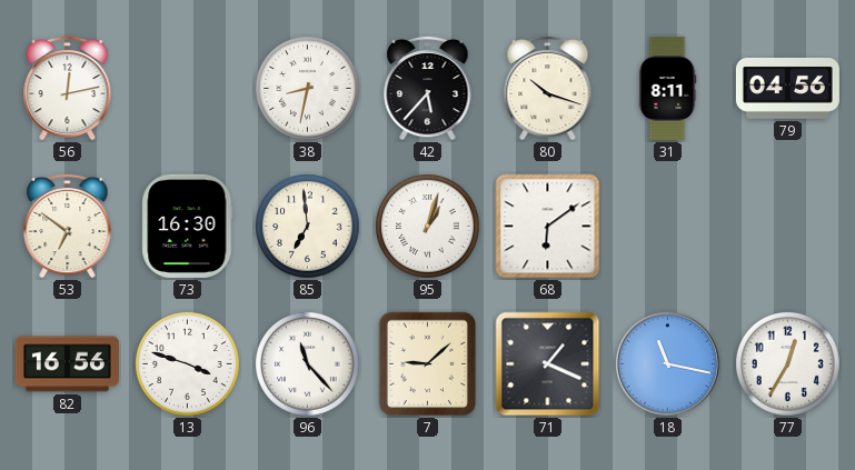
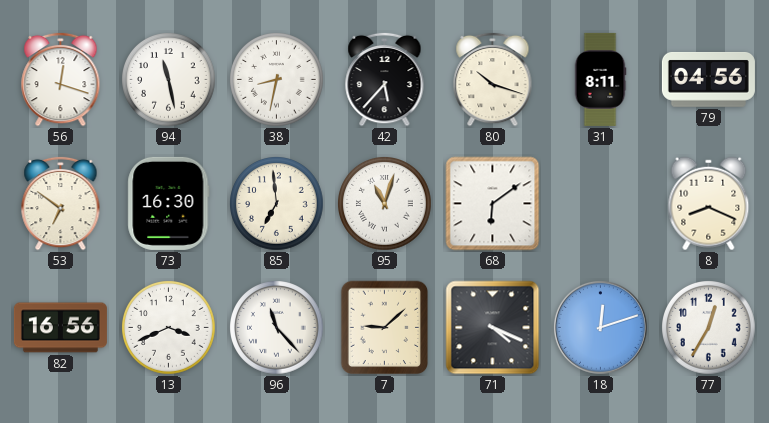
56: 12:13 -> 12:18
94: none -> 11:28
95: 1:03 -> 11:03
8: none -> 8:19
13: 3:48 -> 3:41
71: 1:19 -> 4:19
18: 11:17 -> 12:12
